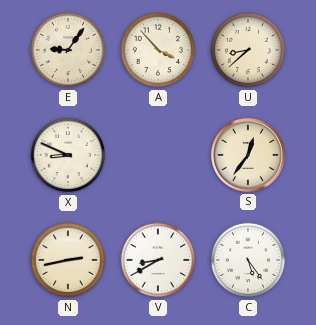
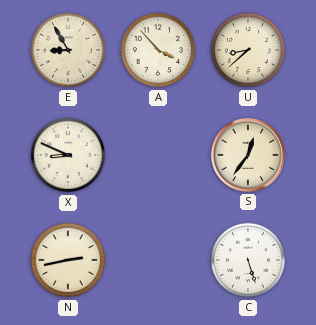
E: 9:06 -> 8:55
V: 8:40 -> none
C: 5:24 -> 5:27
